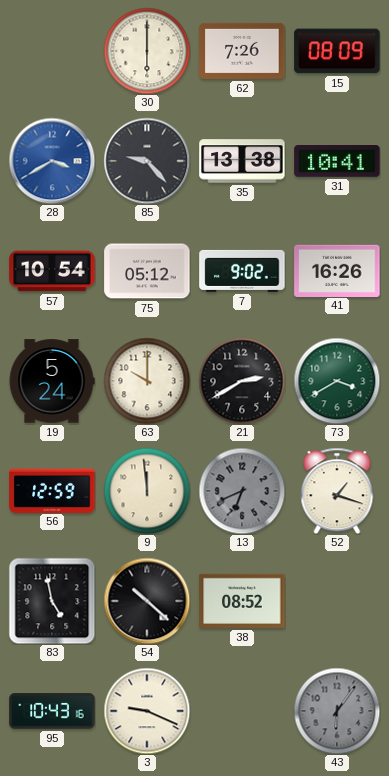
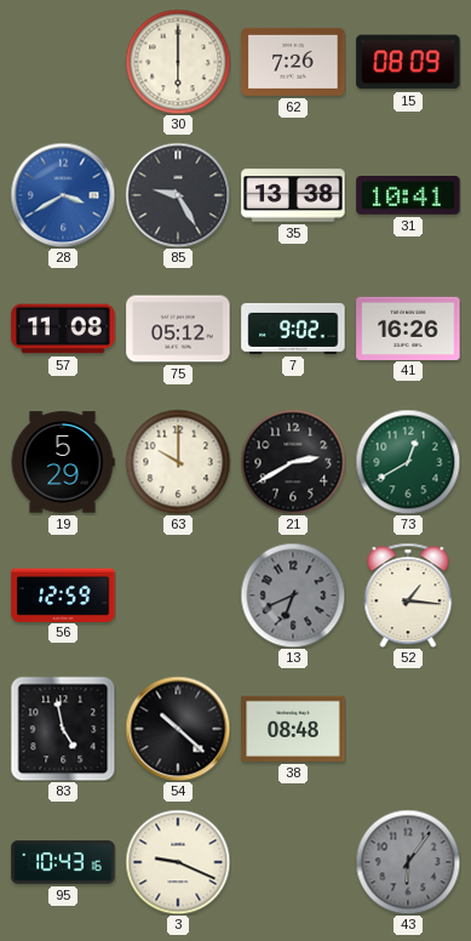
85: 9:23 -> 9:25
57: 10:54 -> 11:08
19: 5:24 -> 5:29
73: 3:40 -> 12:40
9: 11:59 -> none
52: 1:18 -> 1:16
38: 08:52 -> 08:48
